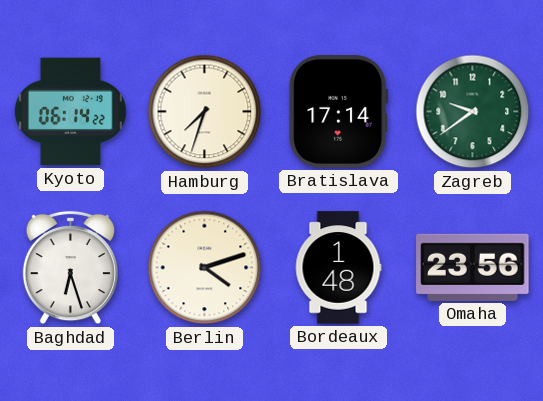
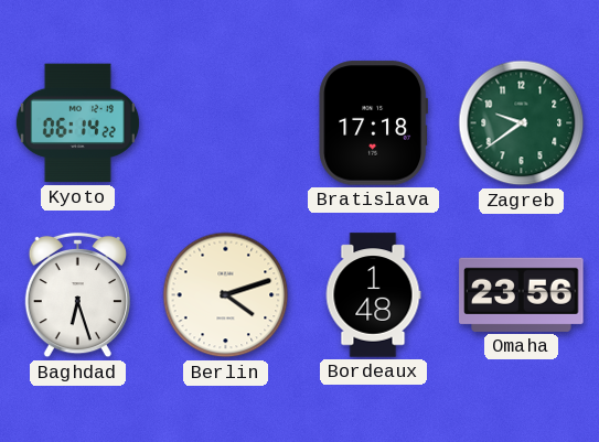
Hamburg: 7:33 -> none
Bratislava: 17:14 -> 17:18
